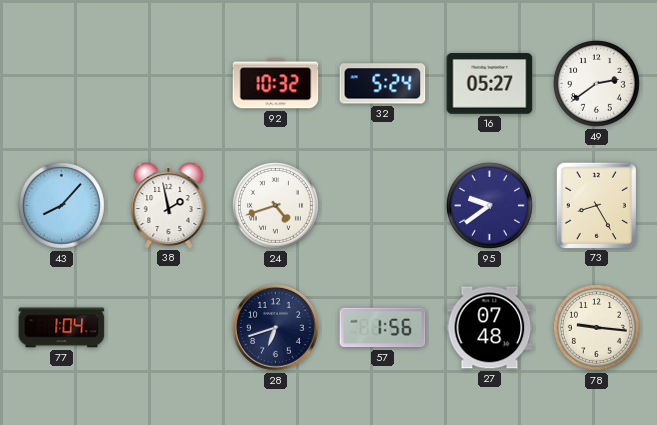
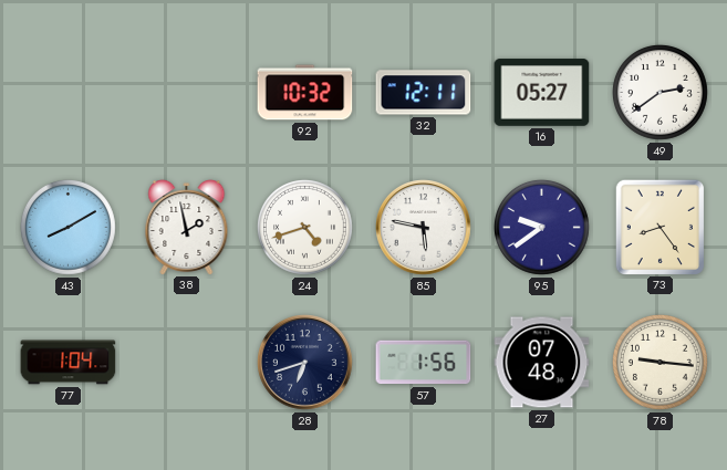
32: 5:24 -> 12:11
43: 8:07 -> 8:10
85: none -> 5:47
73: 8:25 -> 8:24
